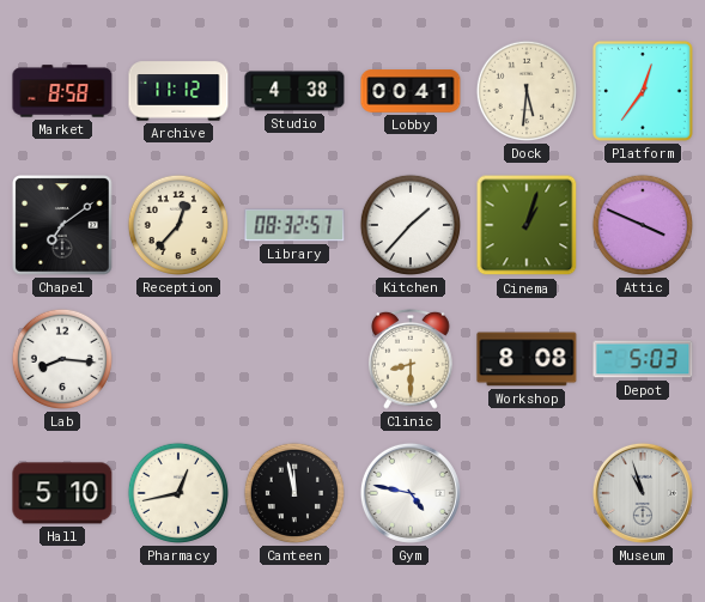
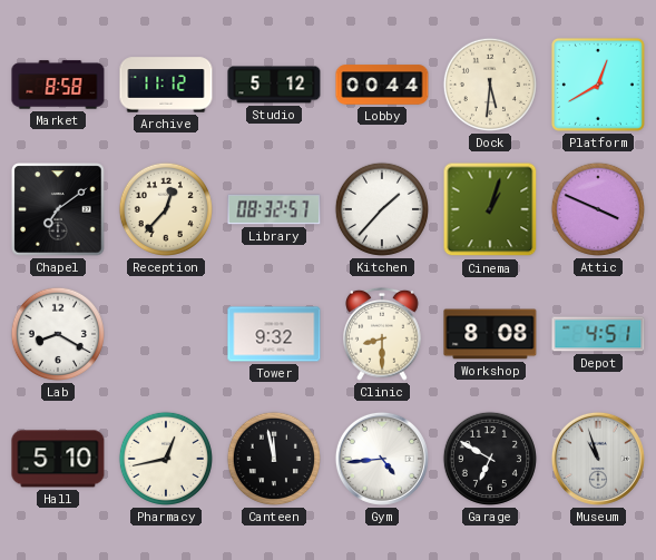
Studio: 4:38 -> 5:12
Lobby: 00:41 -> 00:44
Platform: 12:36 -> 12:40
Lab: 8:16 -> 8:20
Tower: none -> 9:32
Depot: 5:03 -> 4:51
Gym: 4:47 -> 4:44
Garage: none -> 6:50
